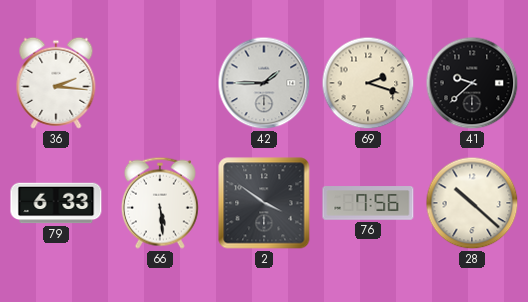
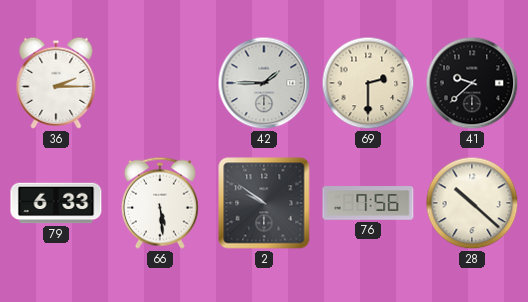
36: 2:16 -> 2:15
69: 2:18 -> 2:30
2: 3:51 -> 9:51
